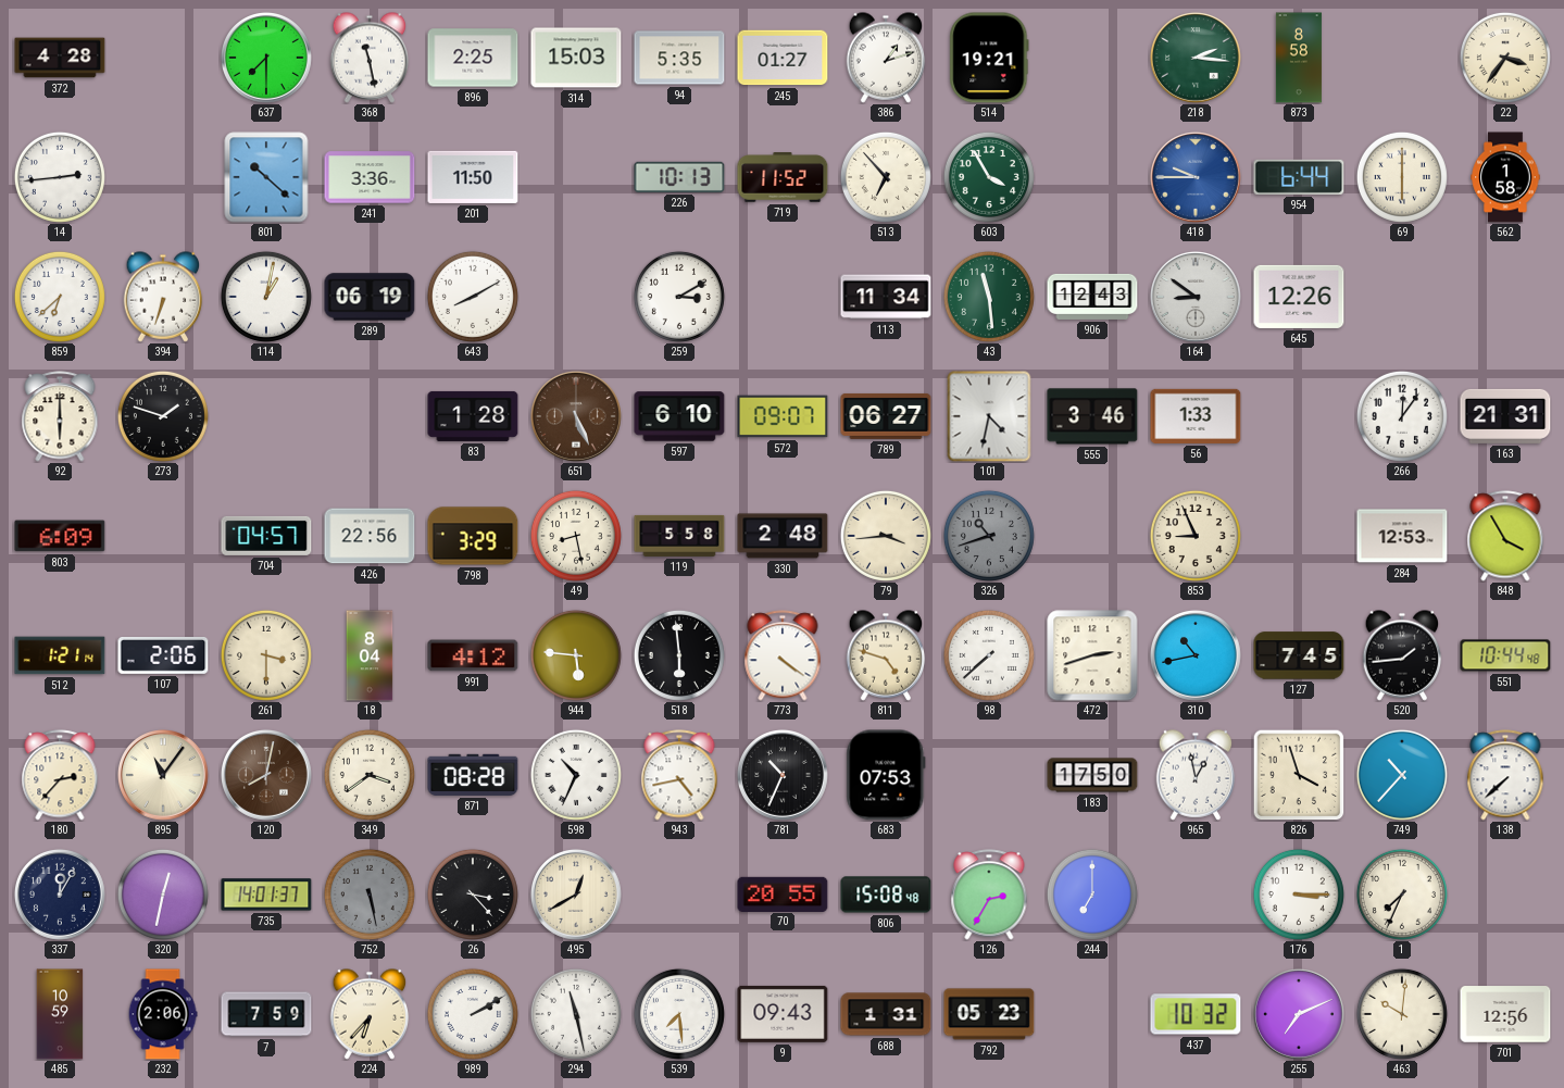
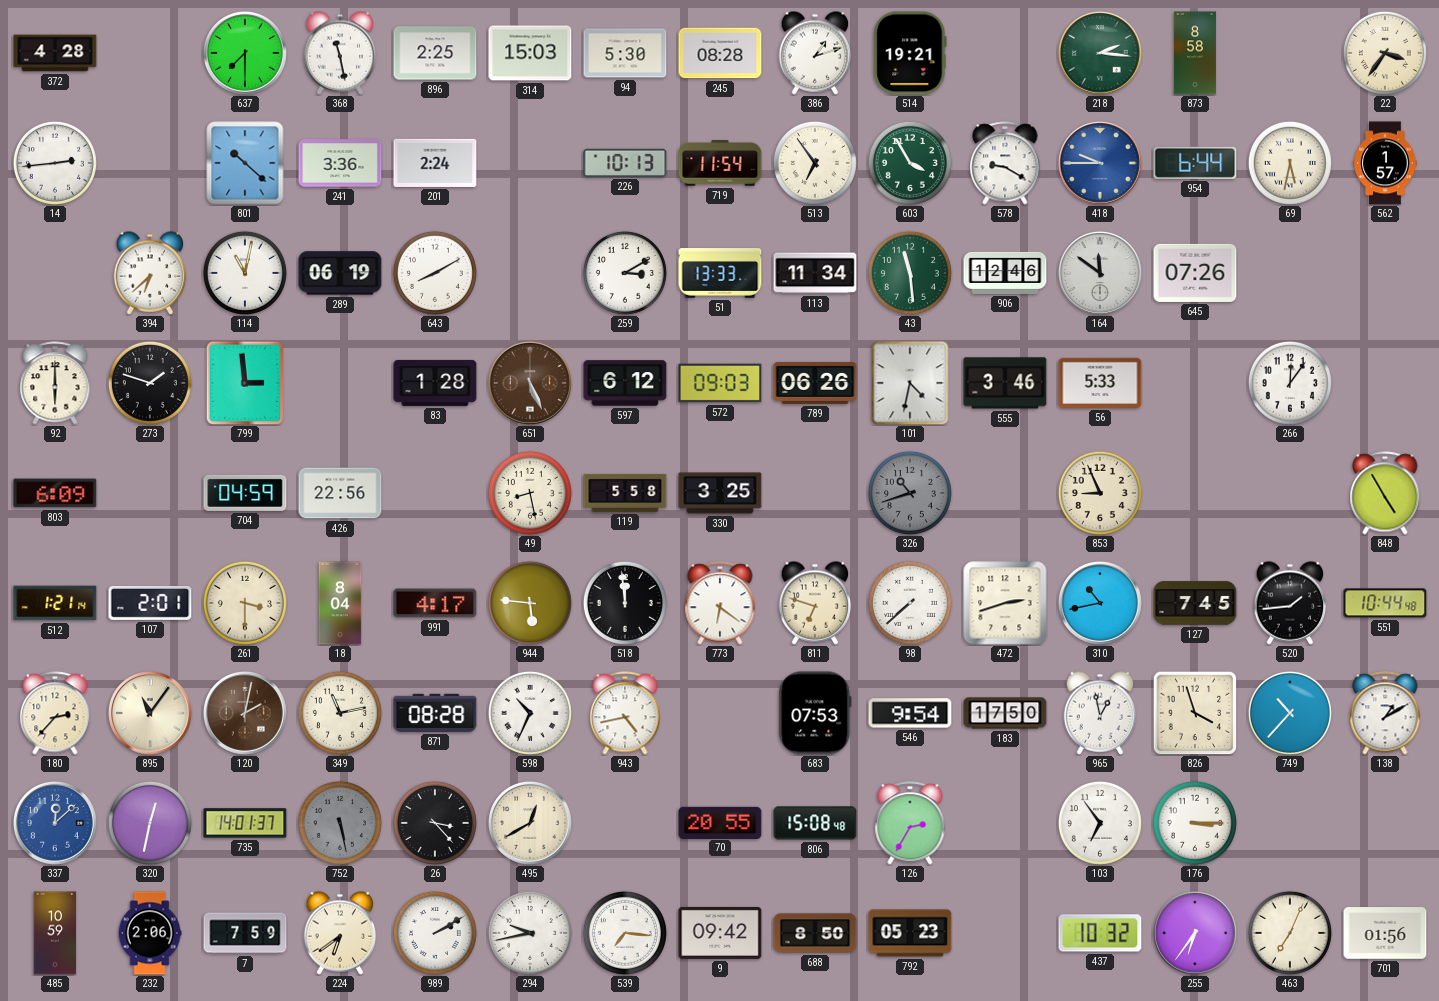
94: 5:35 -> 5:30
245: 01:27 -> 08:28
201: 11:50 -> 2:24
719: 11:52 -> 11:54
513: 6:53 -> 6:54
578: none -> 9:20
69: 6:00 -> 5:32
562: 1:58 -> 1:57
859: 6:38 -> none
394: 6:33 -> 6:38
114: 1:02 -> 11:02
51: none -> 13:33
906: 12:43 -> 12:46
164: 8:51 -> 11:51
645: 12:26 -> 07:26
799: none -> 2:59
597: 6:10 -> 6:12
572: 09:07 -> 09:03
789: 06:27 -> 06:26
56: 1:33 -> 5:33
163: 21:31 -> none
704: 04:57 -> 04:59
798: 3:29 -> none
330: 2:48 -> 3:25
79: 3:44 -> none
284: 12:53 -> none
848: 3:55 -> 4:55
107: 2:06 -> 2:01
991: 4:12 -> 4:17
518: 5:59 -> 11:59
773: 4:21 -> 6:21
811: 4:48 -> 6:48
120: 8:02 -> 2:02
349: 3:39 -> 11:13
781: 10:34 -> none
546: none -> 9:54
138: 7:38 -> 1:10
337: 12:05 -> 12:08
337 dial: navy -> blue
244: 7:00 -> none
103: none -> 6:54
1: 7:34 -> none
224: 6:37 -> 6:39
294: 11:28 -> 9:43
539: 7:29 -> 7:16
9: 09:43 -> 09:42
688: 1:31 -> 8:50
255: 7:11 -> 6:36
463: 10:01 -> 7:04
701: 12:56 -> 01:56
